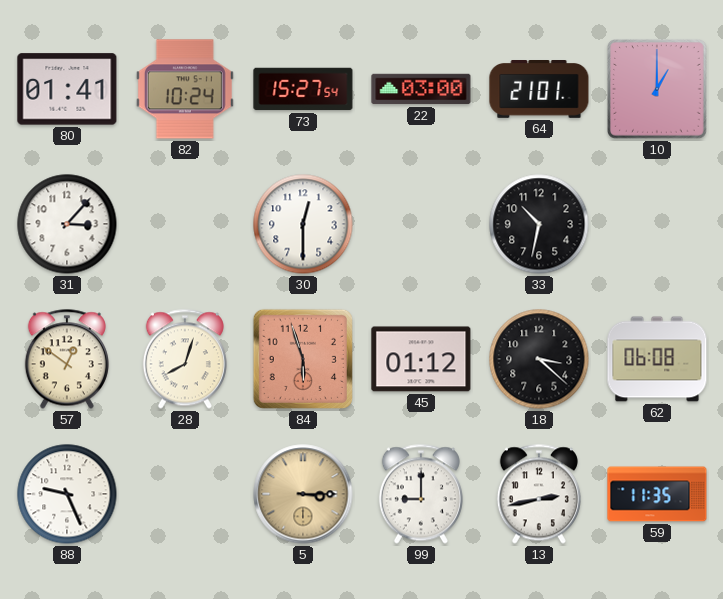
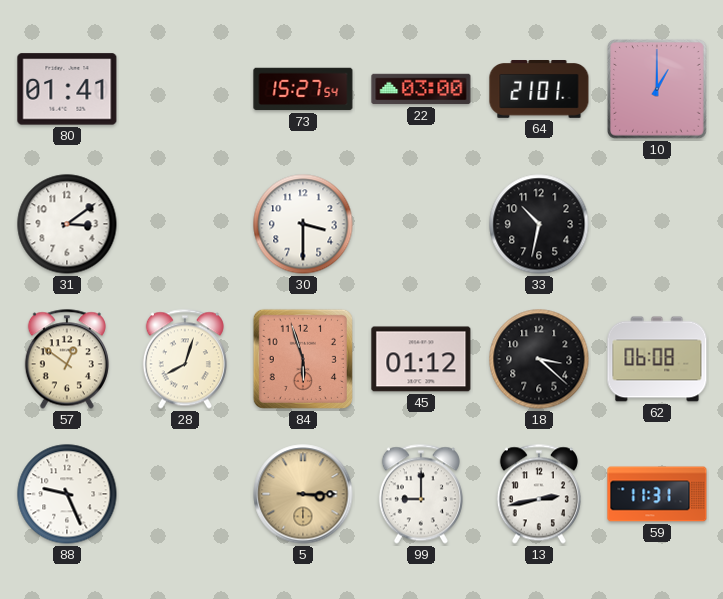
82: 10:24 -> none
31: 3:07 -> 3:09
30: 12:30 -> 3:30
59: 11:35 -> 11:31
